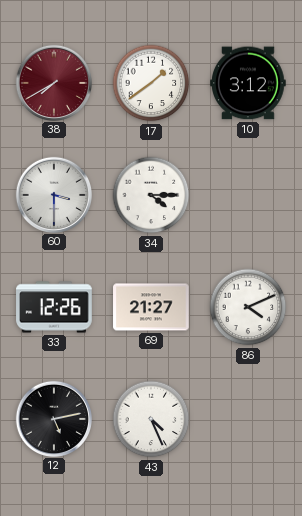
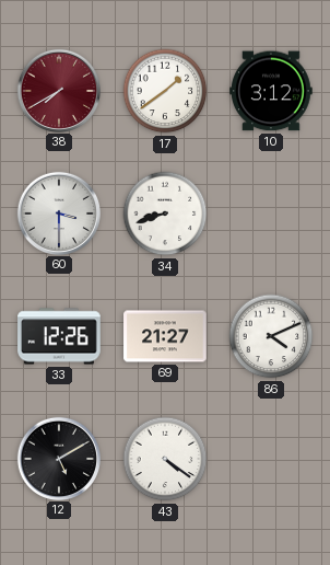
34: 4:15 -> 8:42
12: 5:13 -> 5:10
43: 4:26 -> 4:21
